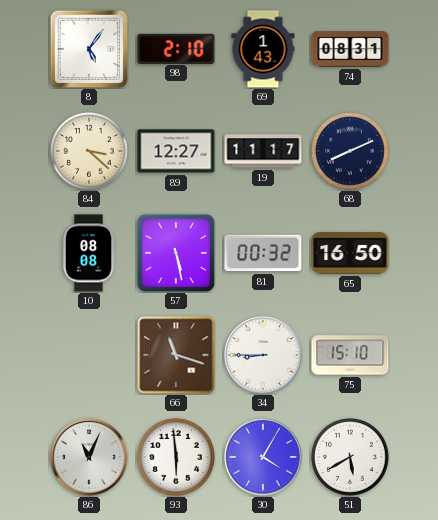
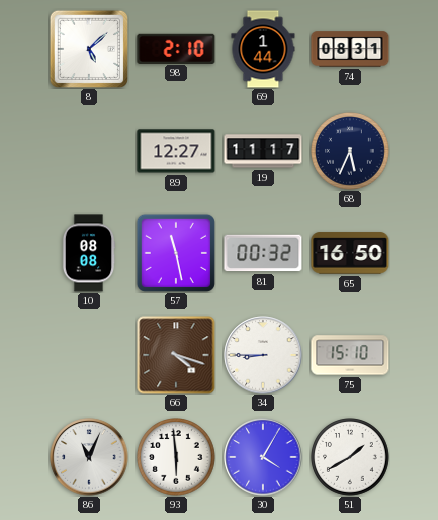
8: 5:06 -> 5:08
69: 1:43 -> 1:44
84: 3:22 -> none
68: 8:11 -> 5:34
57: 5:28 -> 11:28
66: 11:18 -> 4:18
51: 5:40 -> 1:40
